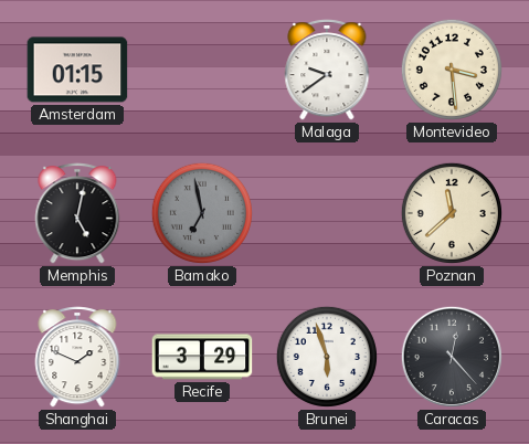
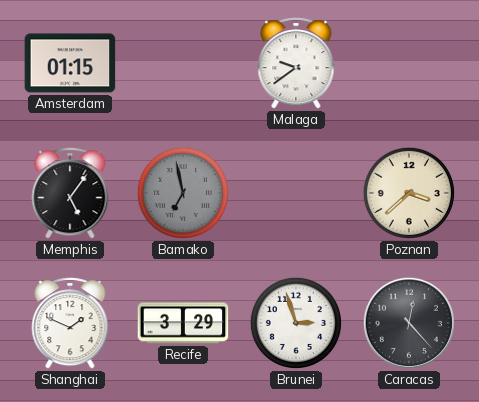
Montevideo: 3:29 -> none
Memphis: 5:02 -> 5:06
Poznan: 11:38 -> 3:38
Brunei: 5:57 -> 2:57
